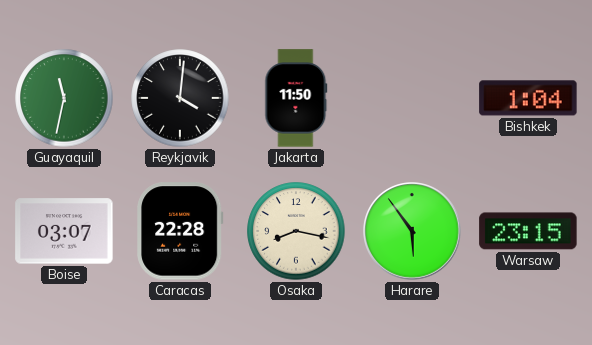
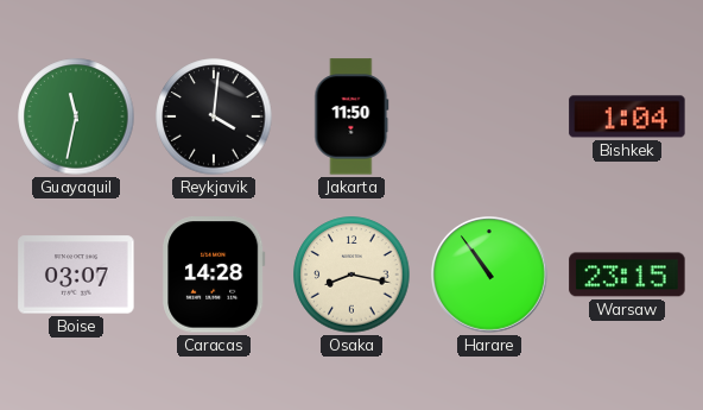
Caracas: 22:28 -> 14:28
Harare: 5:54 -> 10:54
